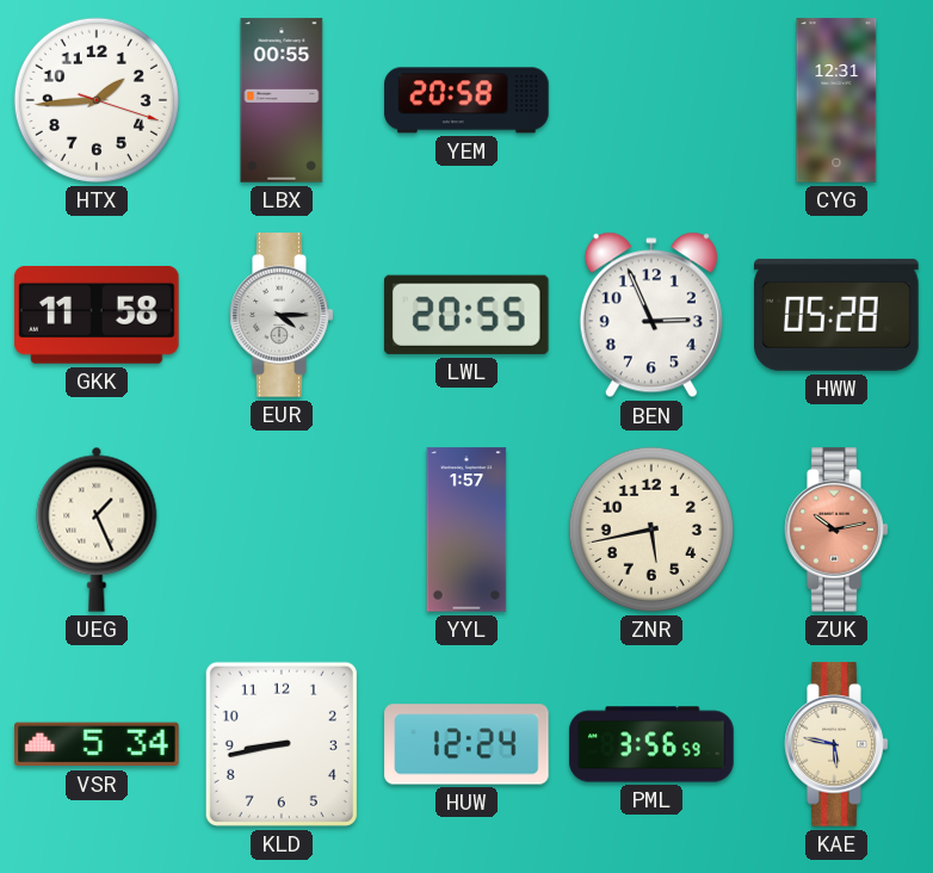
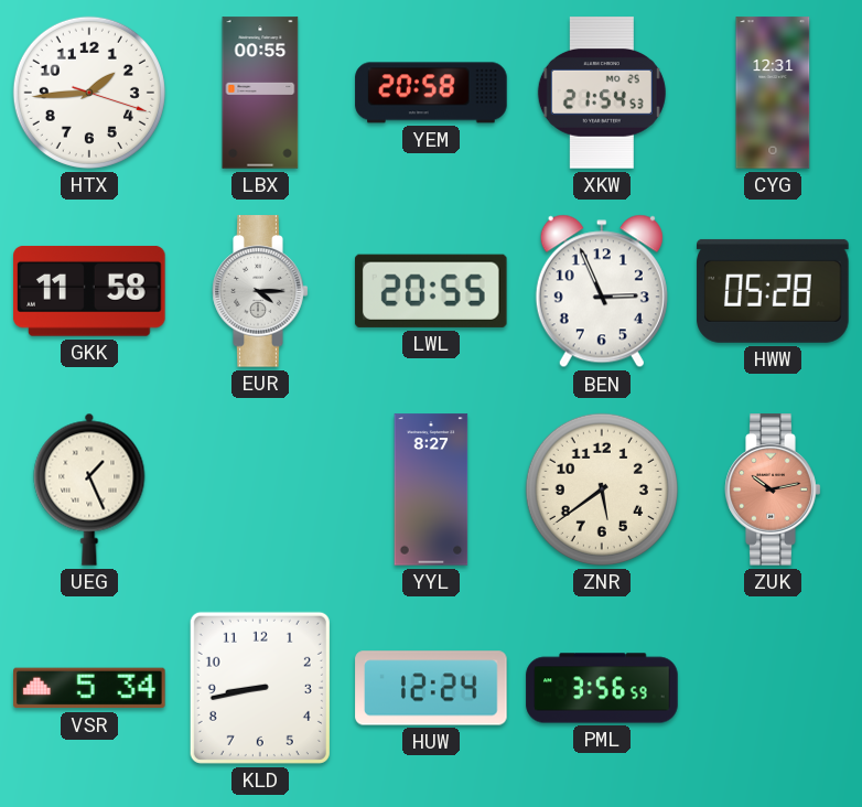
XKW: none -> 21:54
YYL: 1:57 -> 8:27
ZNR: 5:43 -> 5:39
KAE: 5:47 -> none
